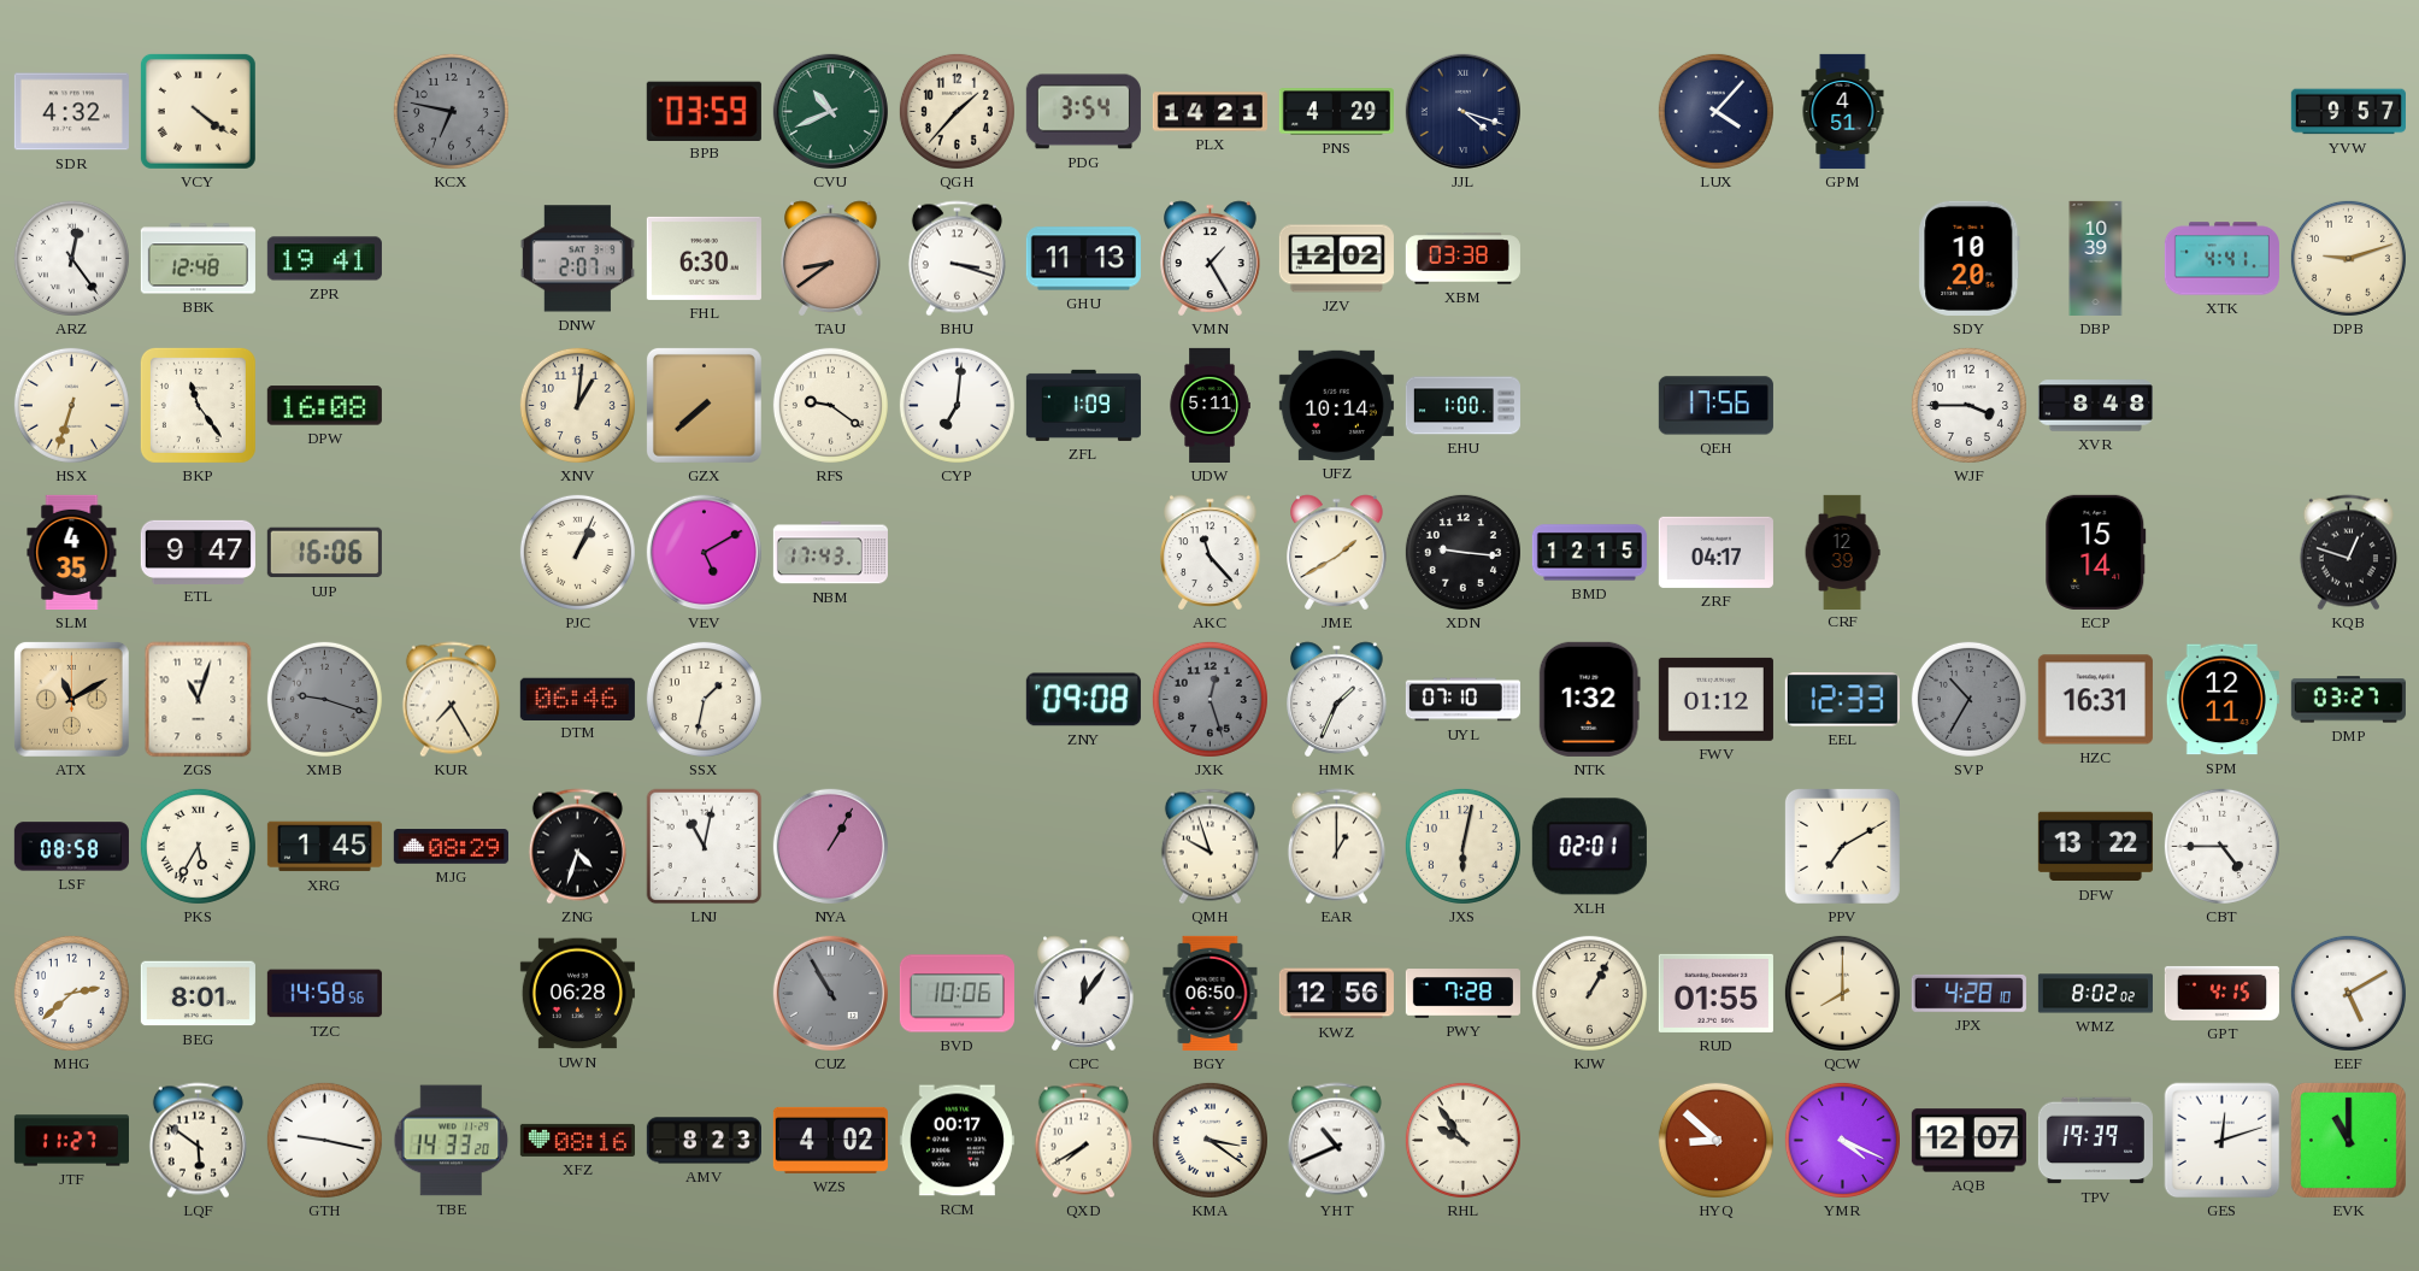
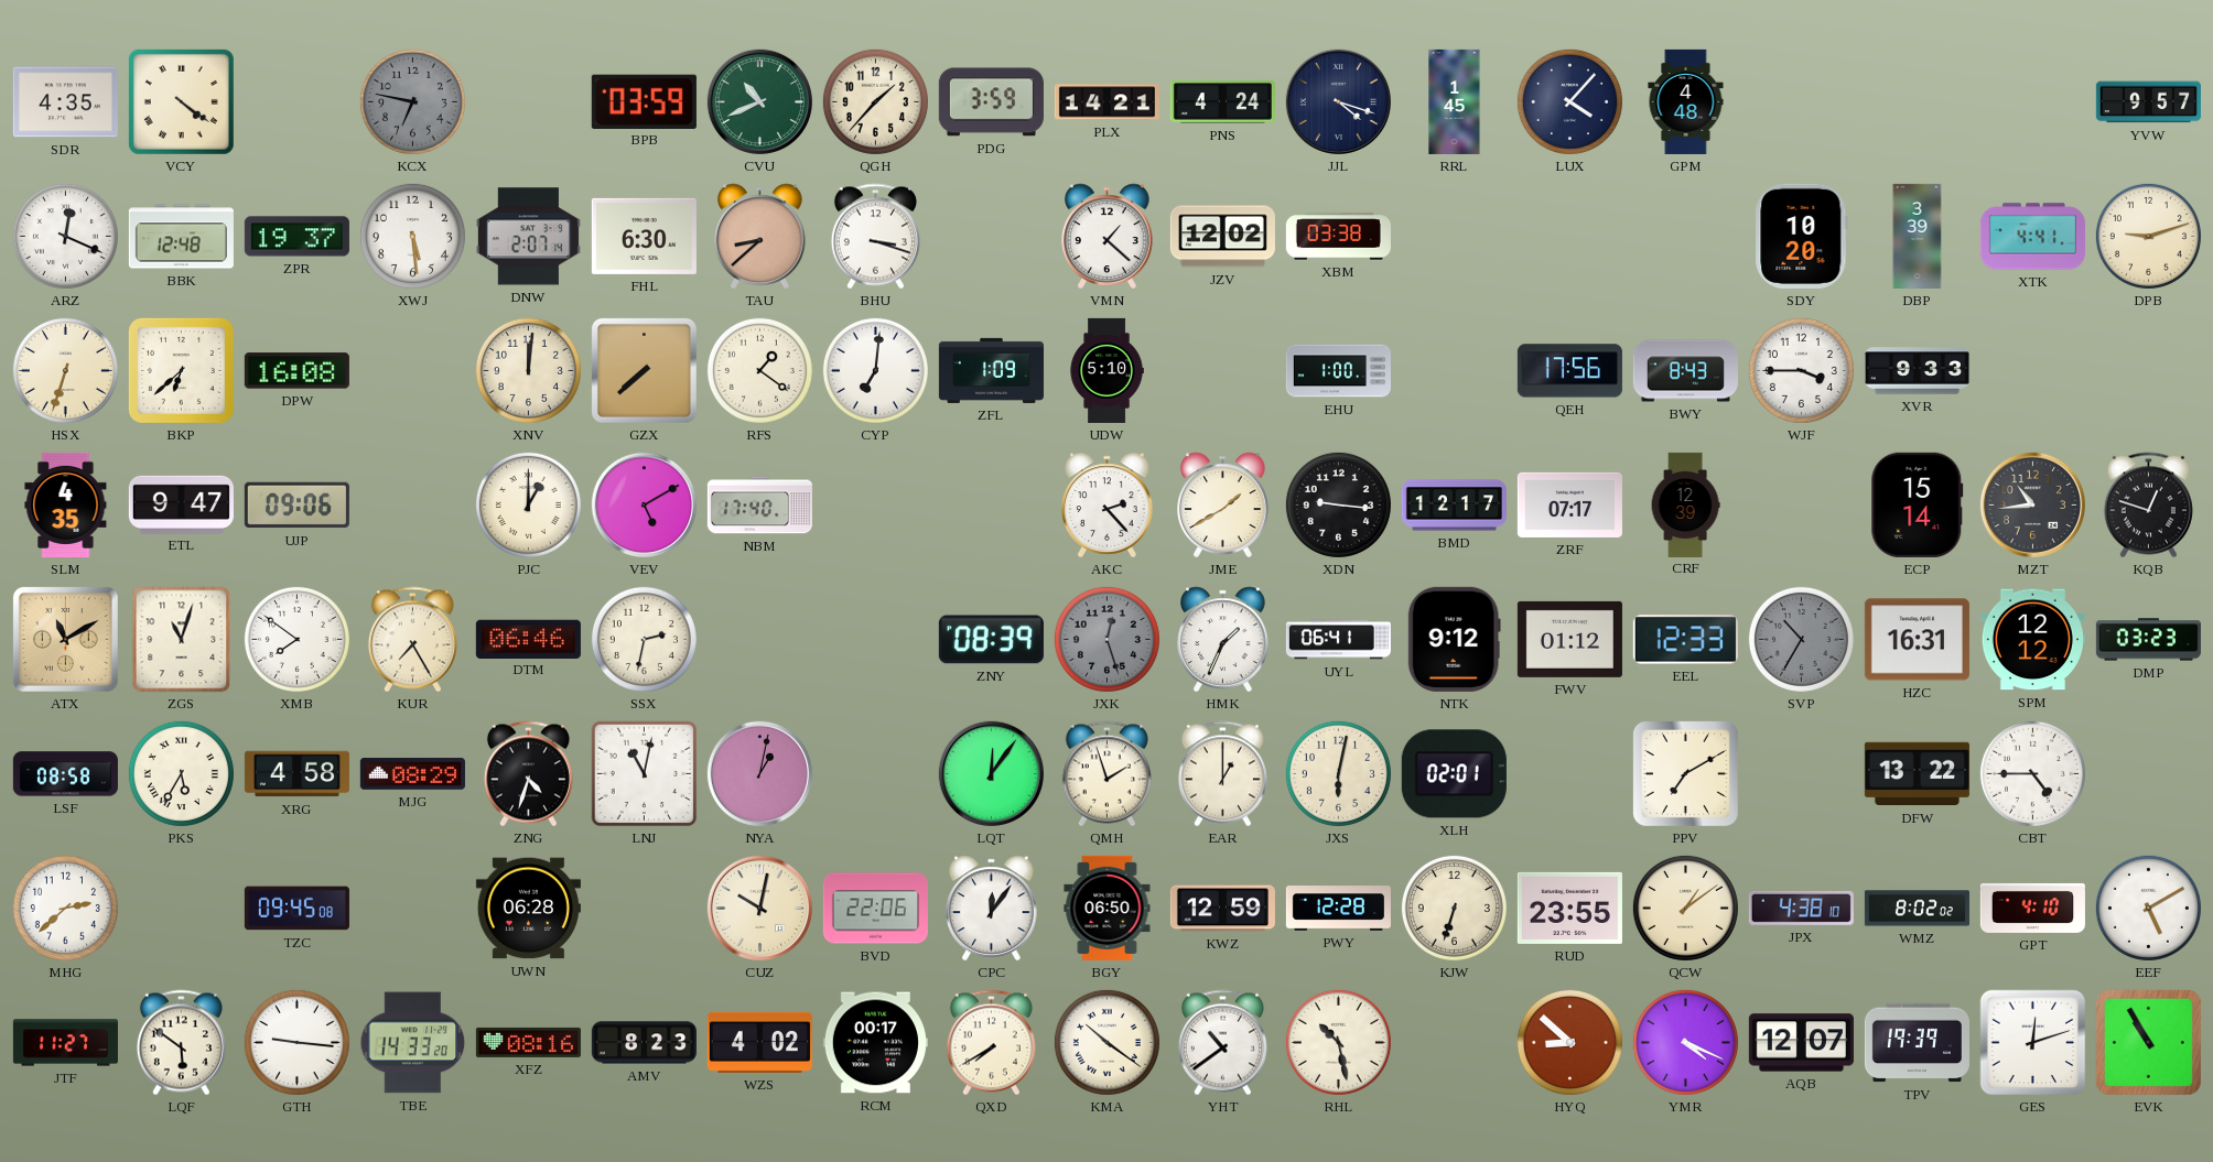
SDR: 4:32 -> 4:35
PDG: 3:54 -> 3:59
PNS: 4:29 -> 4:24
RRL: none -> 1:45
GPM: 4:51 -> 4:48
ARZ: 12:24 -> 12:19
ZPR: 19:41 -> 19:37
XWJ: none -> 5:29
TAU: 8:39 -> 8:38
GHU: 11:13 -> none
VMN: 1:25 -> 1:22
DBP: 10:39 -> 3:39
BKP: 11:24 -> 6:38
XNV: 1:01 -> 12:01
RFS: 9:21 -> 1:21
UDW: 5:11 -> 5:10
UFZ: 10:14 -> none
BWY: none -> 8:43
XVR: 8:48 -> 9:33
UJP: 16:06 -> 09:06
PJC: 1:04 -> 1:00
NBM: 17:43 -> 17:40
AKC: 11:23 -> 2:23
BMD: 12:15 -> 12:17
ZRF: 04:17 -> 07:17
MZT: none -> 10:44
XMB: 9:18 -> 7:51
XMB dial: grey -> white
SSX: 1:32 -> 2:32
ZNY: 09:08 -> 08:39
UYL: 07:10 -> 06:41
NTK: 1:32 -> 9:12
SPM: 12:11 -> 12:12
DMP: 03:27 -> 03:23
XRG: 1:45 -> 4:58
NYA: 1:05 -> 1:02
LQT: none -> 12:06
QMH: 9:57 -> 1:57
BEG: 8:01 -> none
TZC: 14:58 -> 09:45
CUZ: 10:55 -> 10:02
CUZ dial: grey -> cream
BVD: 10:06 -> 22:06
KWZ: 12:56 -> 12:59
PWY: 7:28 -> 12:28
KJW: 1:05 -> 6:33
RUD: 01:55 -> 23:55
QCW: 8:00 -> 1:09
JPX: 4:28 -> 4:38
GPT: 4:15 -> 4:10
GTH: 9:17 -> 9:16
KMA: 3:21 -> 10:21
YHT: 10:41 -> 10:39
RHL: 9:54 -> 10:28
EVK: 11:00 -> 10:55
